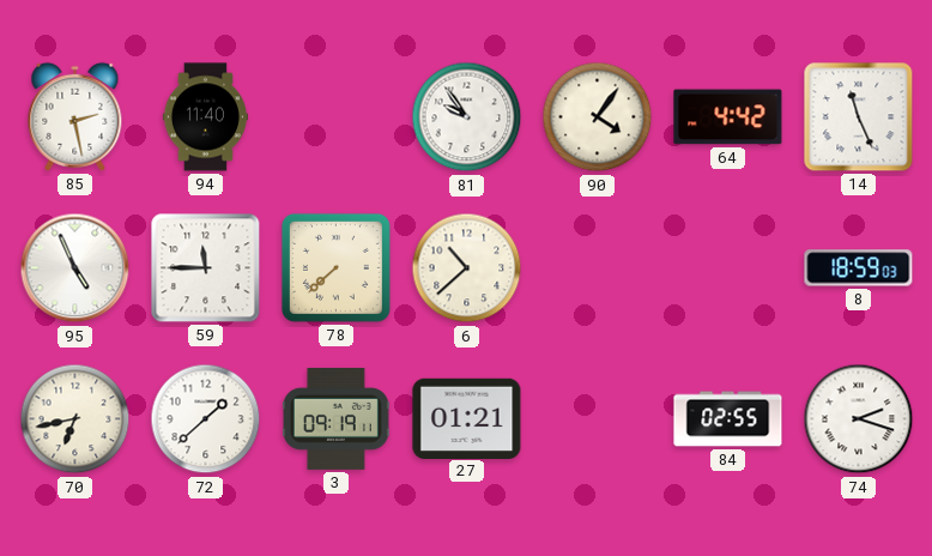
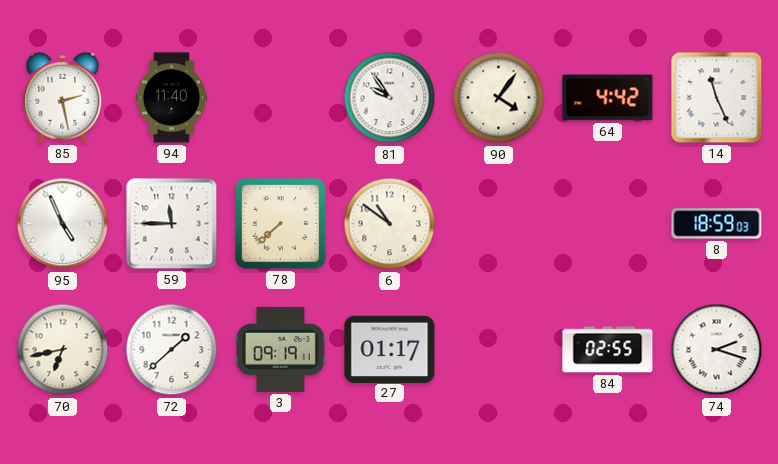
6: 10:38 -> 10:51
27: 01:21 -> 01:17
